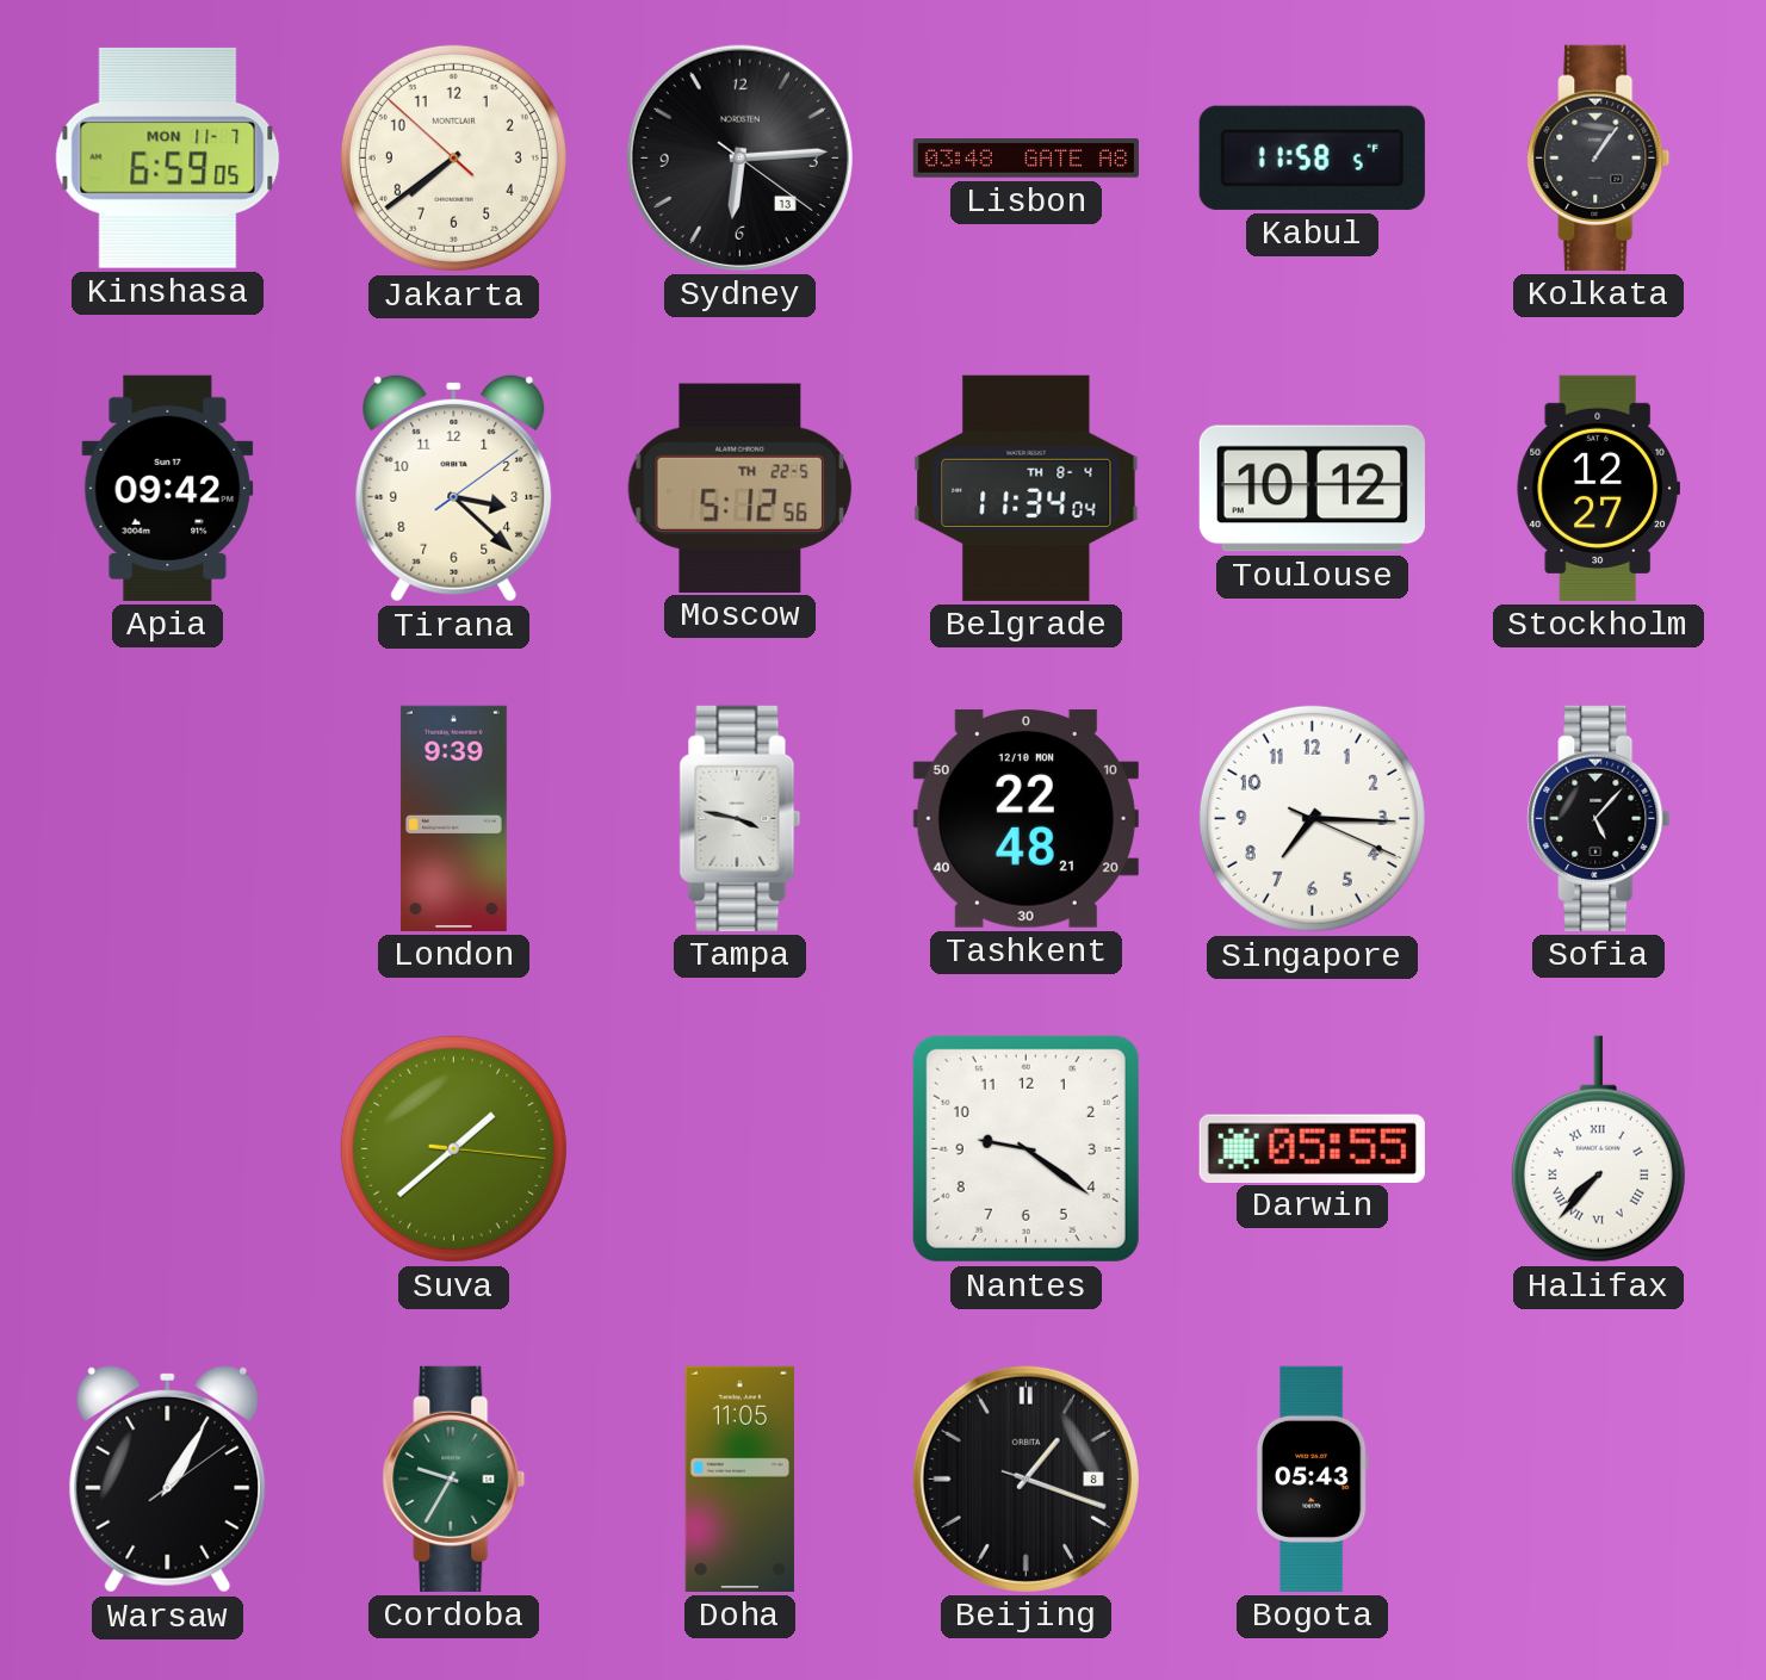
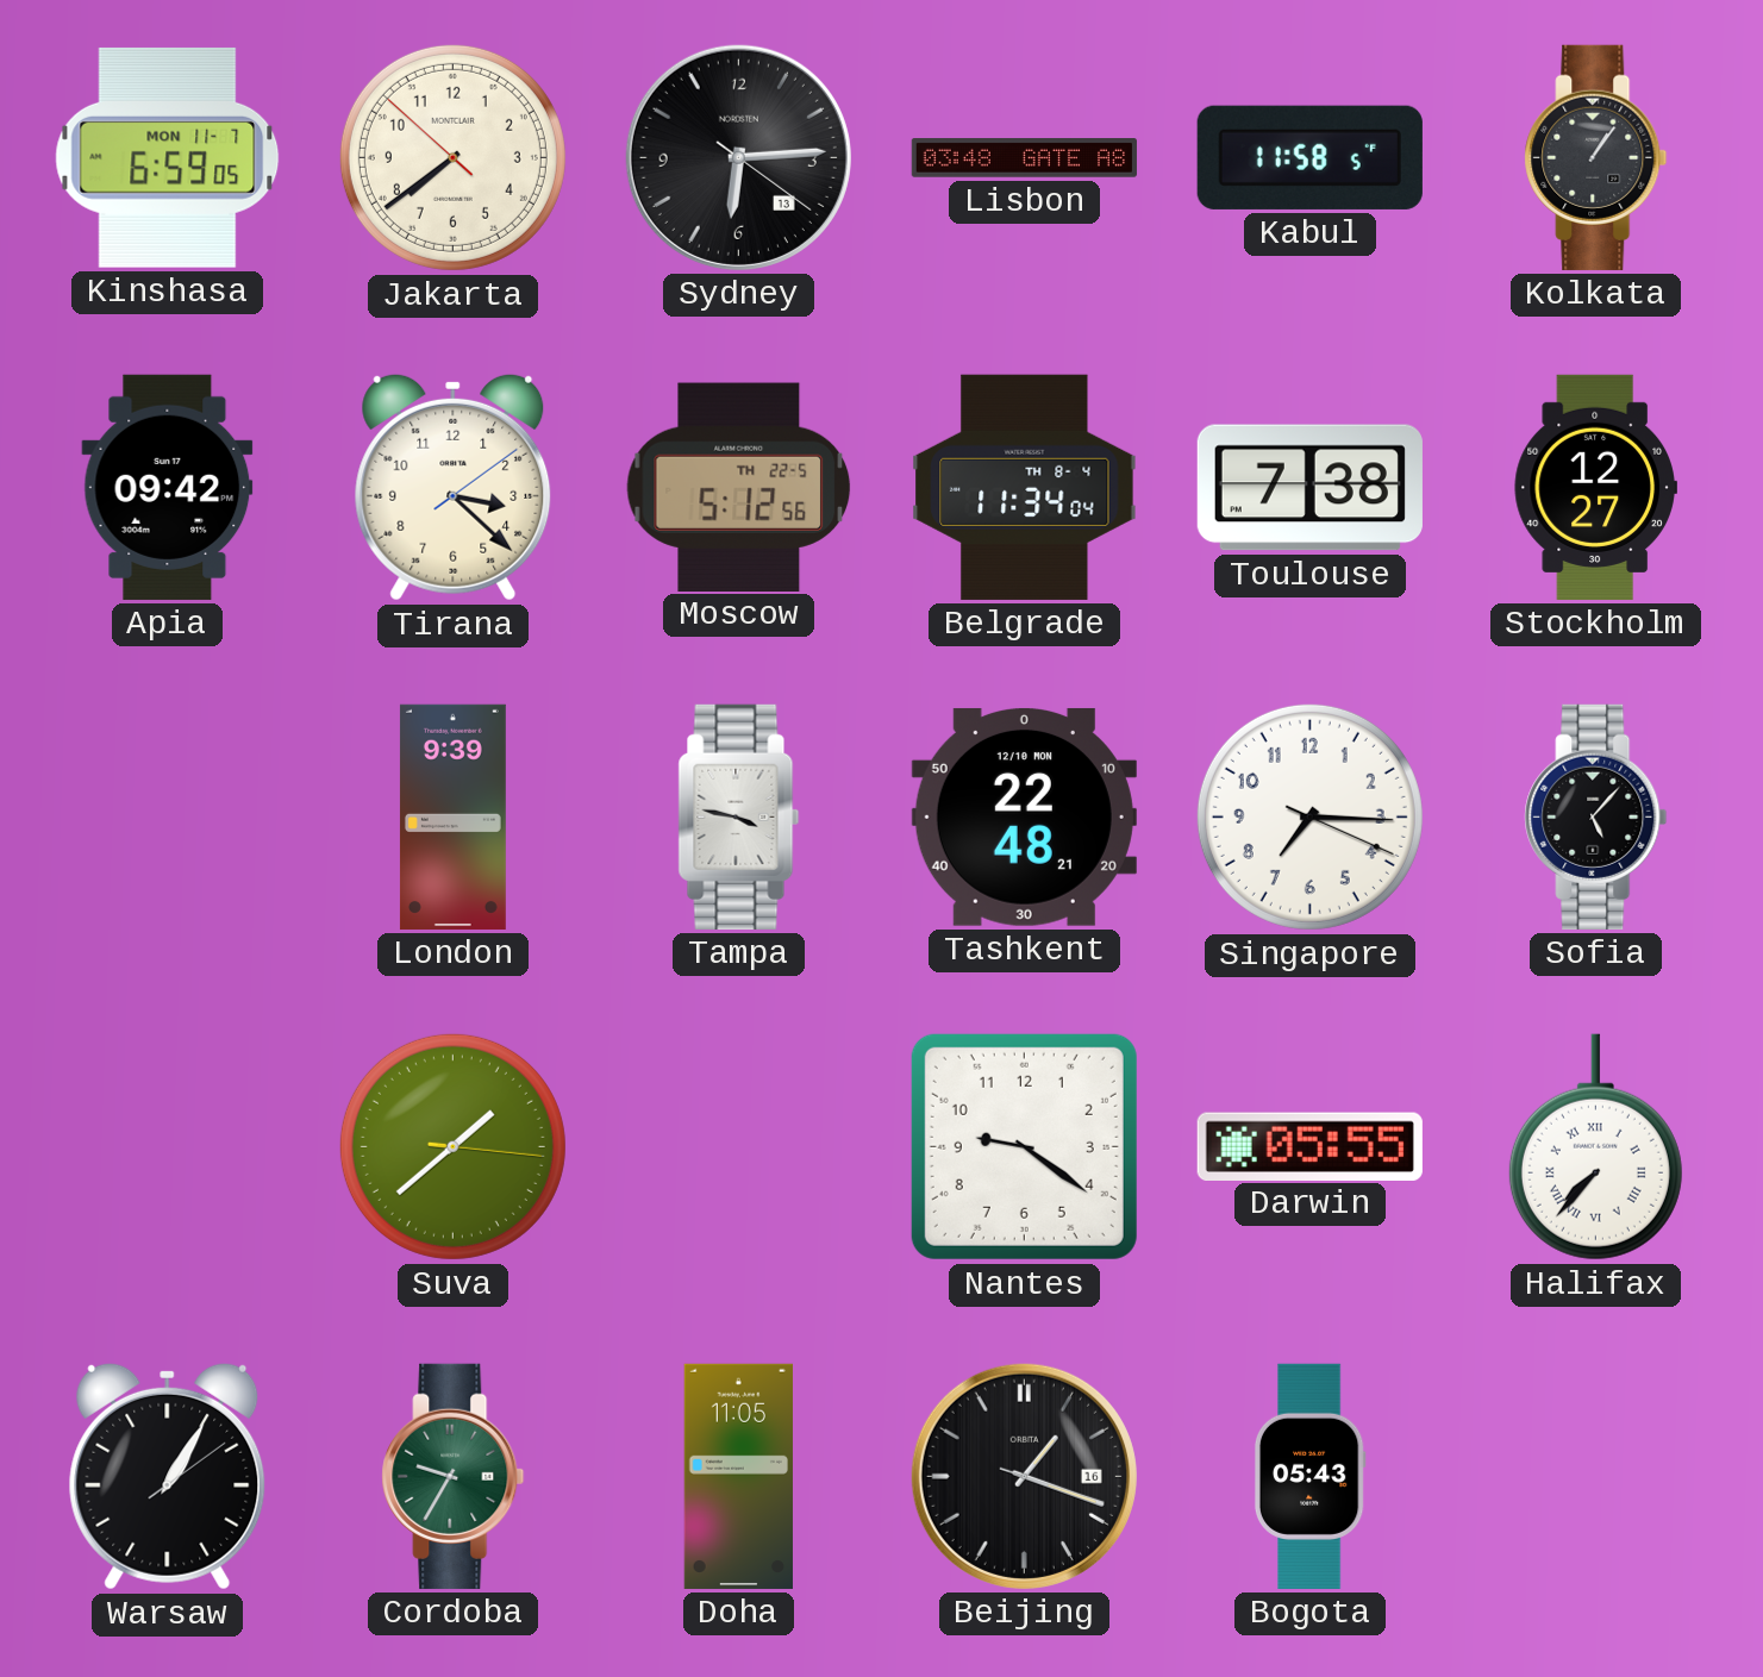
Toulouse: 10:12 -> 7:38
Beijing date: 8 -> 16
